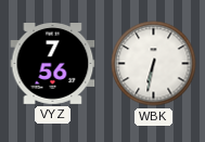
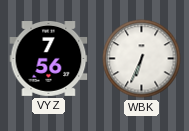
WBK: 6:32 -> 6:34
